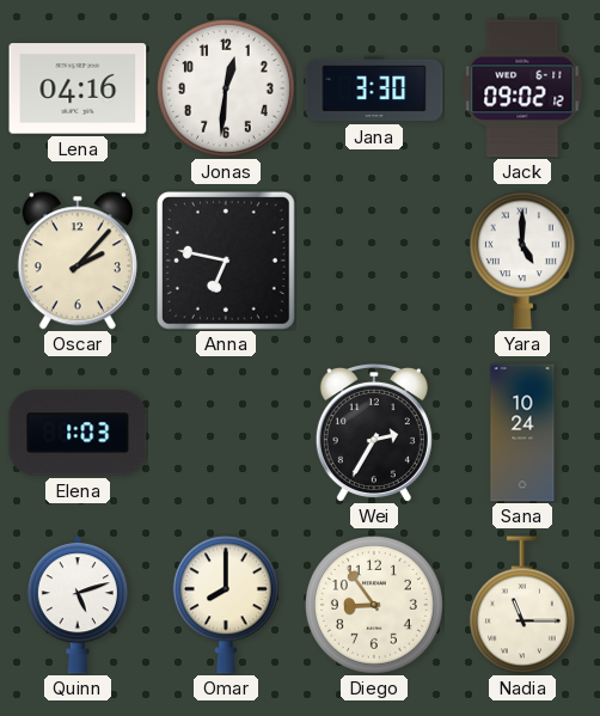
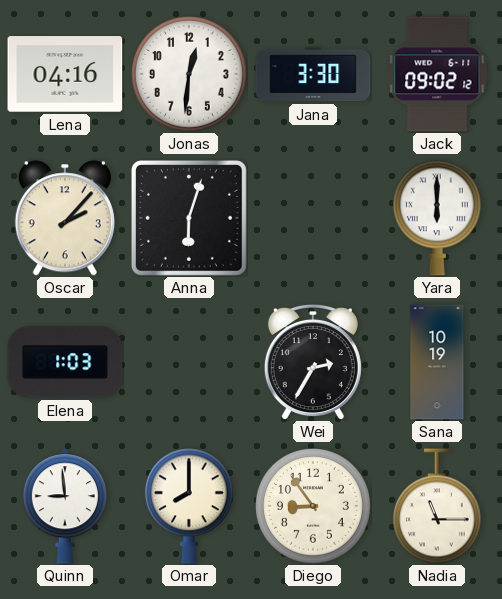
Anna: 6:47 -> 6:03
Yara: 5:00 -> 6:00
Sana: 10:24 -> 10:19
Quinn: 5:12 -> 8:59
